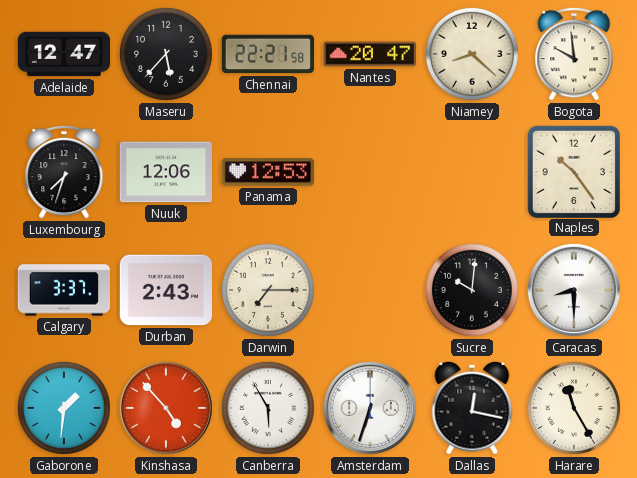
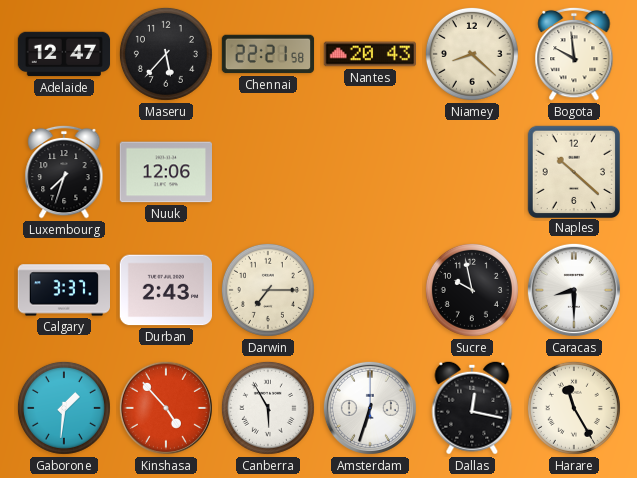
Nantes: 20:47 -> 20:43
Panama: 12:53 -> none
Naples: 10:24 -> 10:22
Sucre: 10:01 -> 9:58
